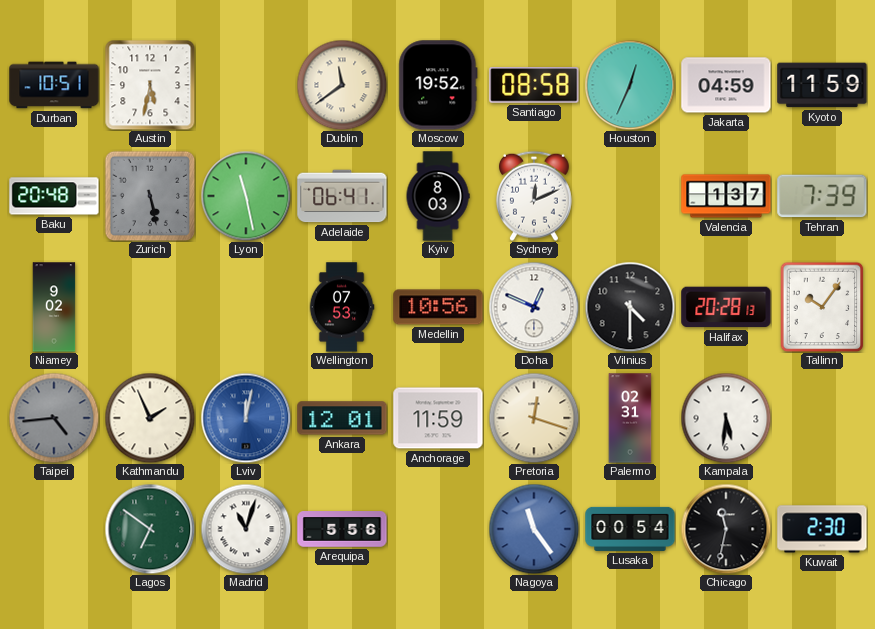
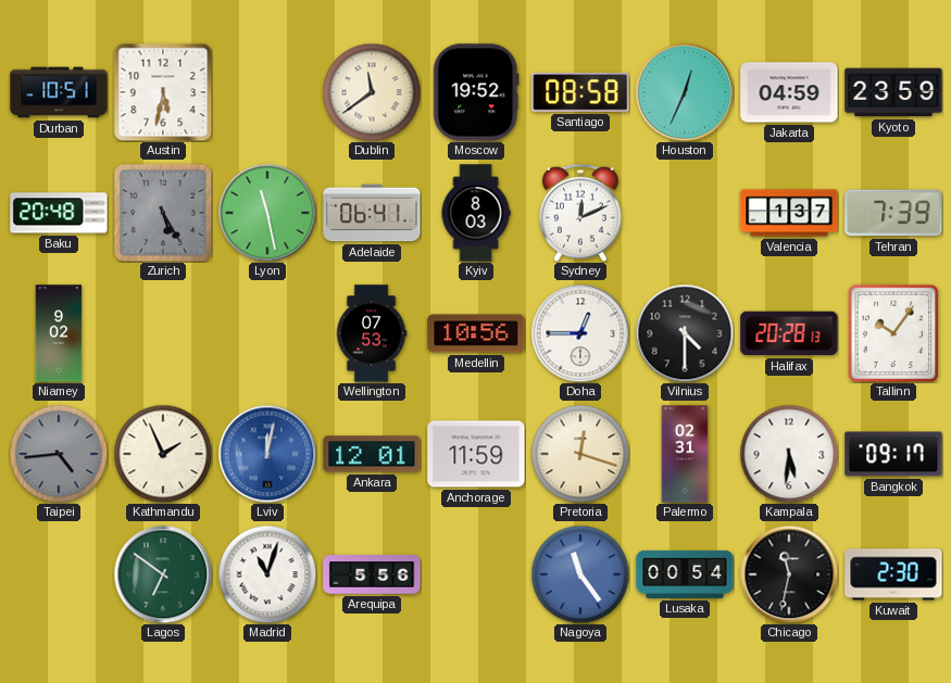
Kyoto: 11:59 -> 23:59
Zurich: 5:28 -> 5:25
Doha: 12:49 -> 12:45
Bangkok: none -> 09:17
